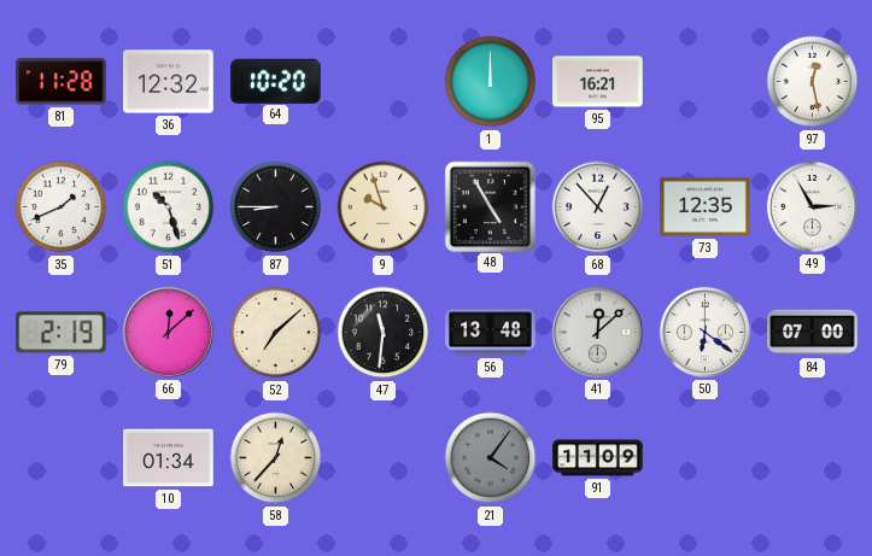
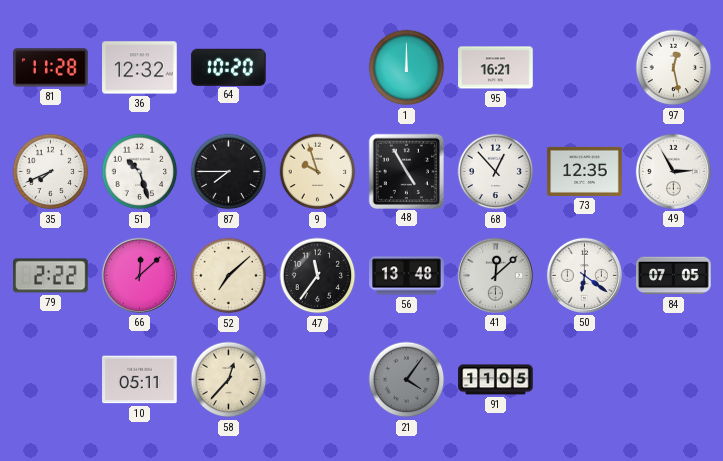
35: 1:41 -> 7:41
87: 8:45 -> 7:45
79: 2:19 -> 2:22
47: 11:31 -> 11:36
84: 07:00 -> 07:05
10: 01:34 -> 05:11
91: 11:09 -> 11:05
